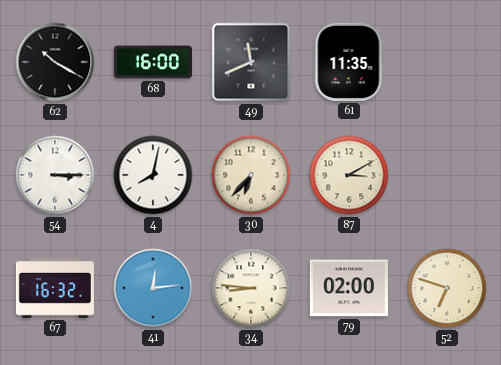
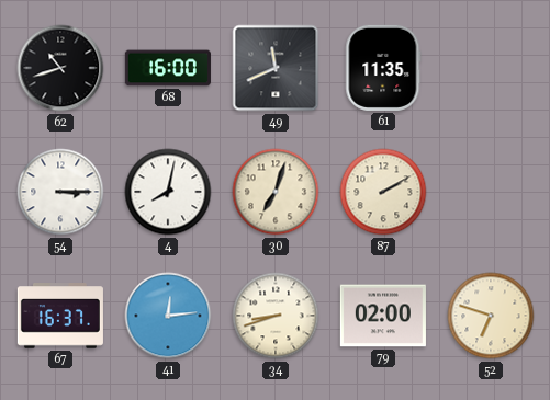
62: 10:20 -> 10:42
30: 6:37 -> 7:03
87: 3:10 -> 2:10
67: 16:32 -> 16:37
34: 8:46 -> 8:42
